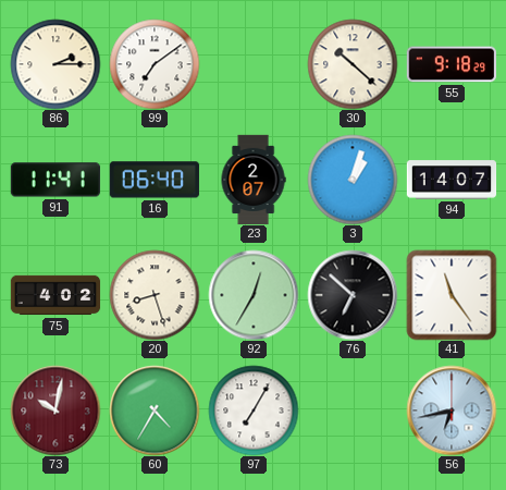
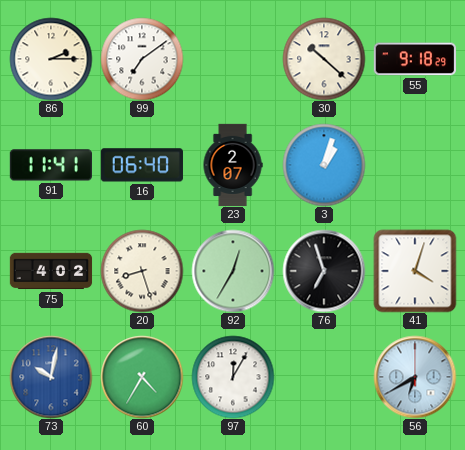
94: 14:07 -> none
76: 6:52 -> 6:57
41: 11:24 -> 4:03
73 dial: burgundy -> blue
97: 7:05 -> 12:05
56: 6:43 -> 6:40
